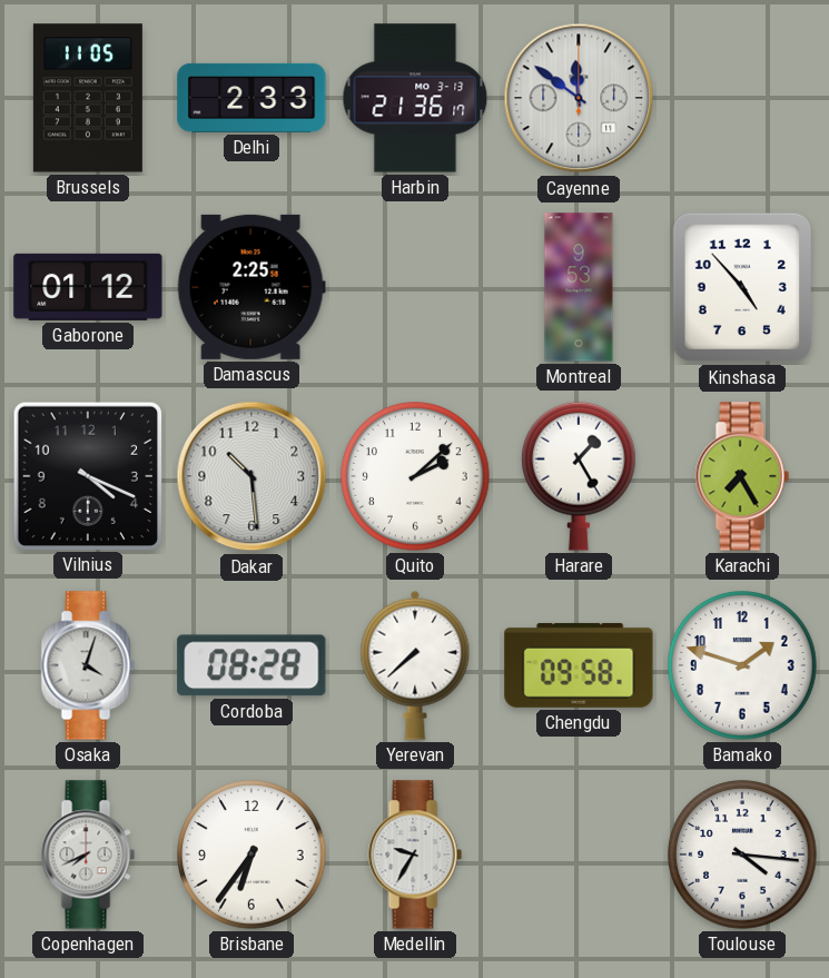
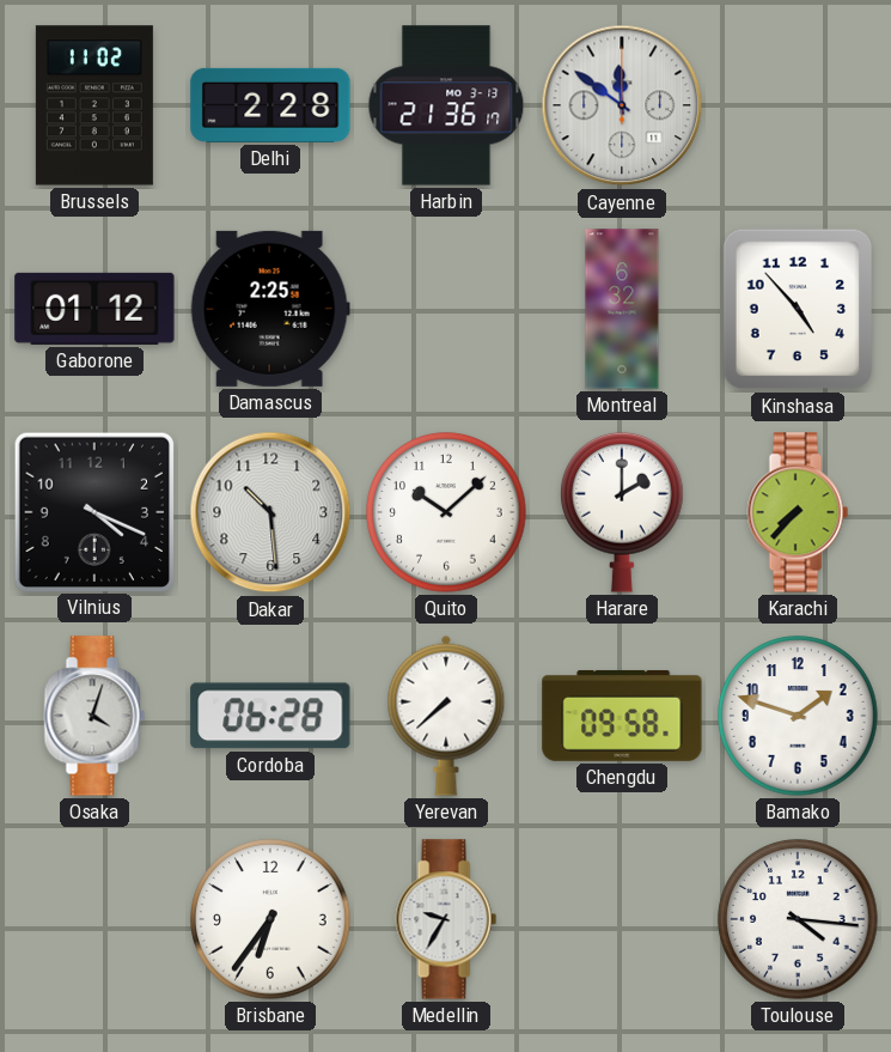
Brussels: 11:05 -> 11:02
Delhi: 2:33 -> 2:28
Montreal: 9:53 -> 6:32
Quito: 2:08 -> 10:08
Harare: 1:25 -> 2:00
Karachi: 7:25 -> 7:37
Cordoba: 08:28 -> 06:28
Copenhagen: 7:41 -> none
